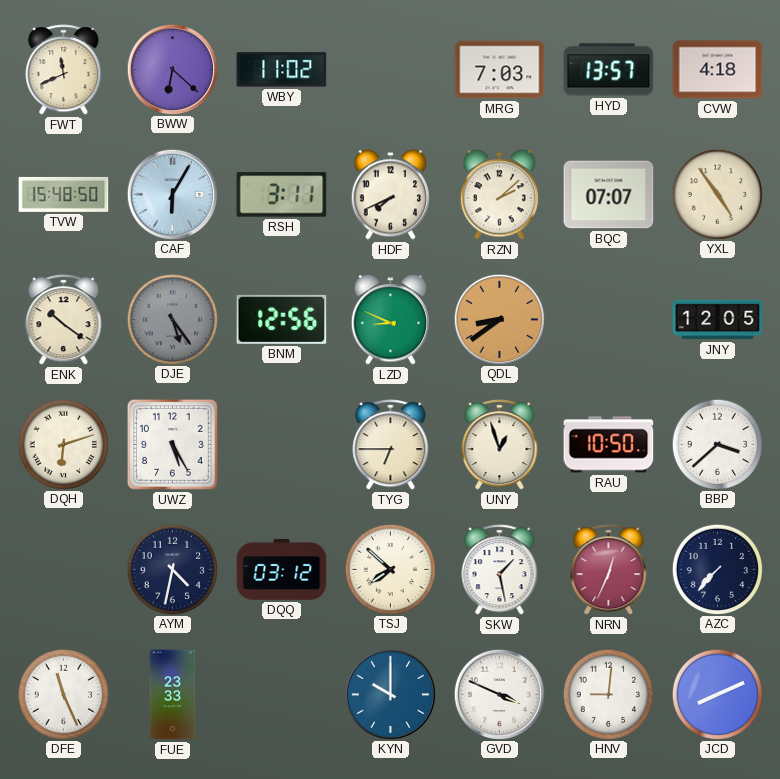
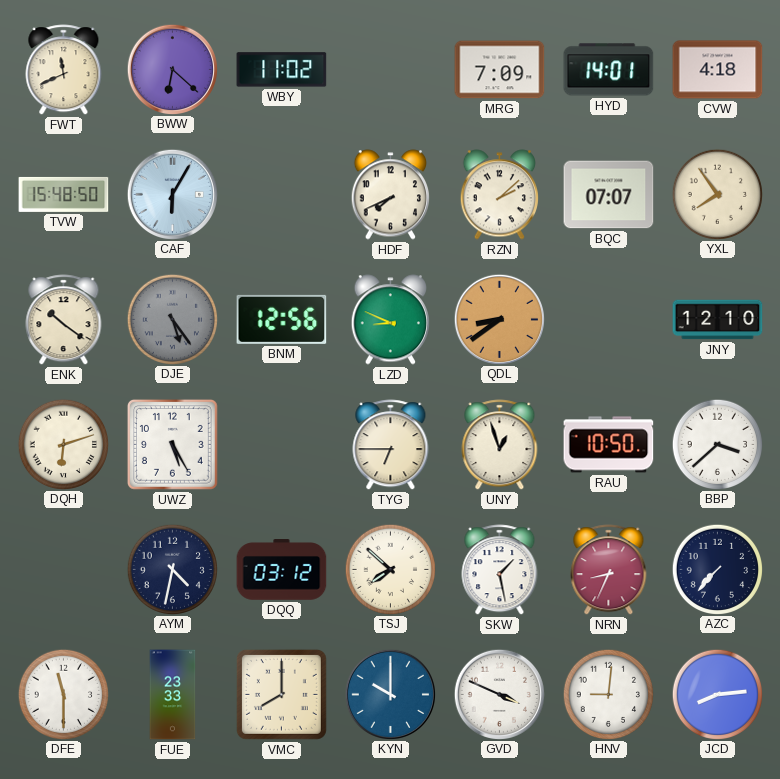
MRG: 7:03 -> 7:09
HYD: 13:57 -> 14:01
RSH: 3:11 -> none
YXL: 4:54 -> 7:54
JNY: 12:05 -> 12:10
NRN: 12:34 -> 8:34
DFE: 11:26 -> 11:30
VMC: none -> 8:00
JCD: 8:11 -> 8:14
